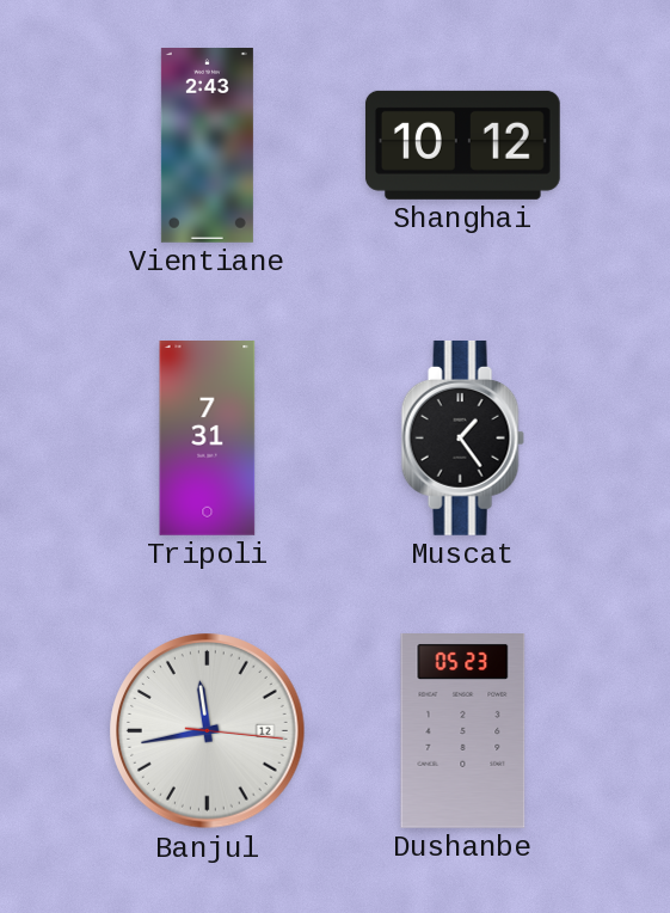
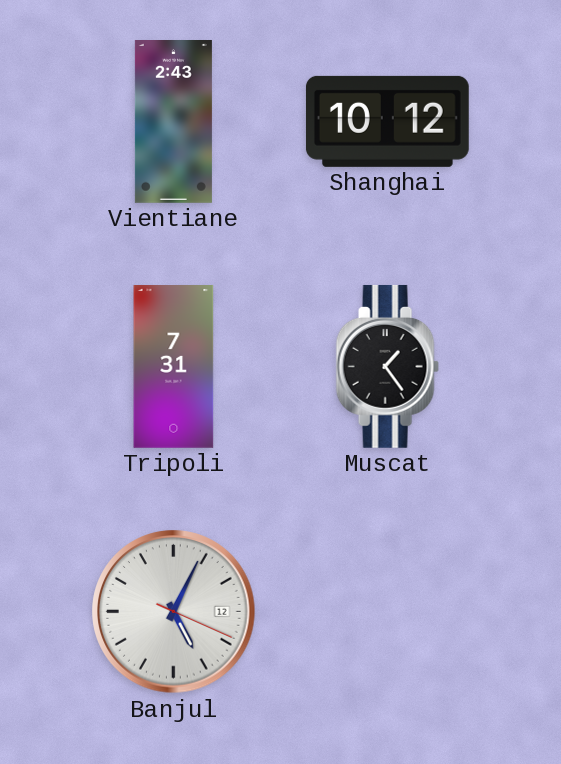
Banjul: 11:43 -> 5:04
Dushanbe: 05:23 -> none
